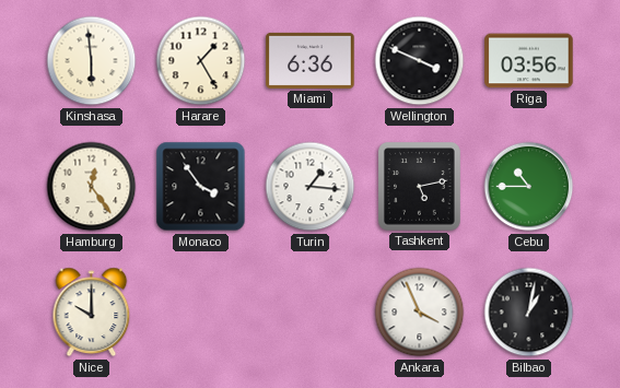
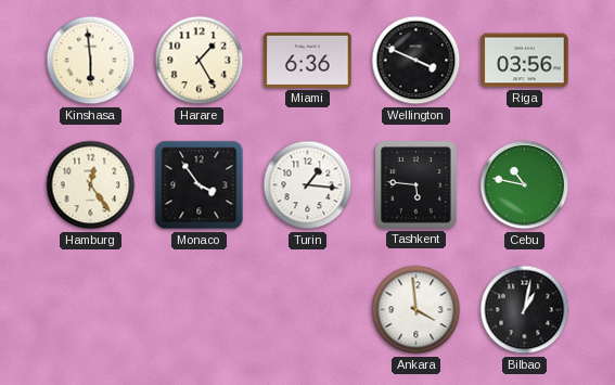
Tashkent: 5:13 -> 5:46
Cebu: 10:45 -> 10:47
Nice: 10:00 -> none
Ankara: 3:56 -> 3:59
